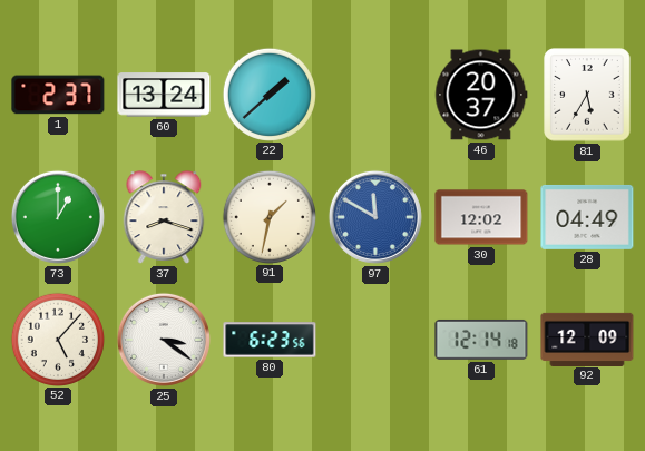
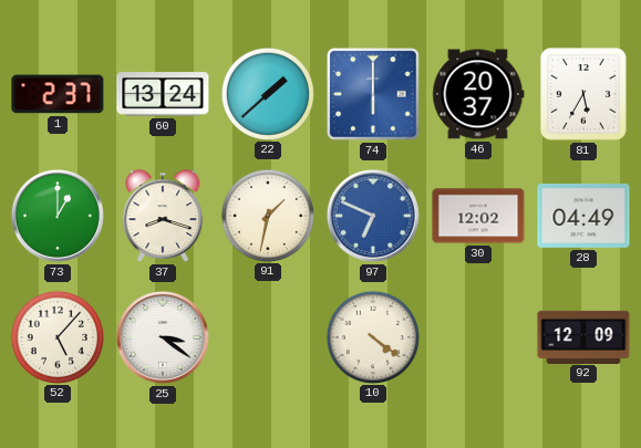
74: none -> 6:00
97: 11:50 -> 6:49
80: 6:23 -> none
10: none -> 4:21
61: 12:14 -> none
